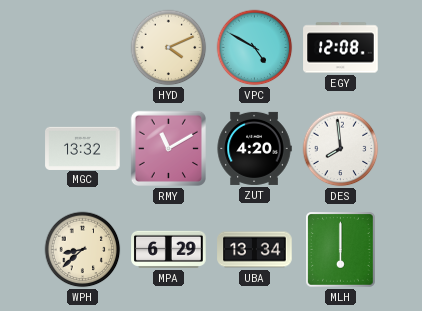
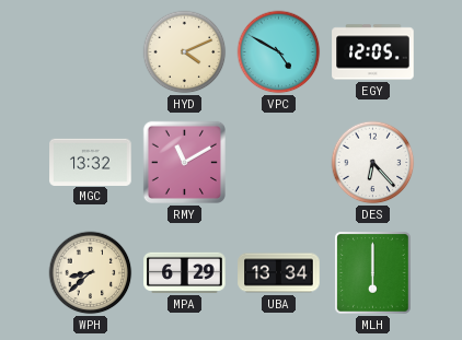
EGY: 12:08 -> 12:05
ZUT: 4:20 -> none
DES: 7:59 -> 6:23
